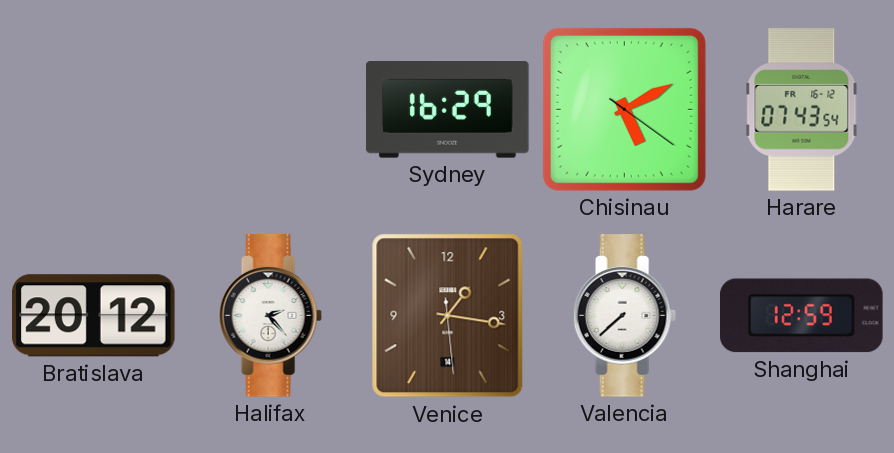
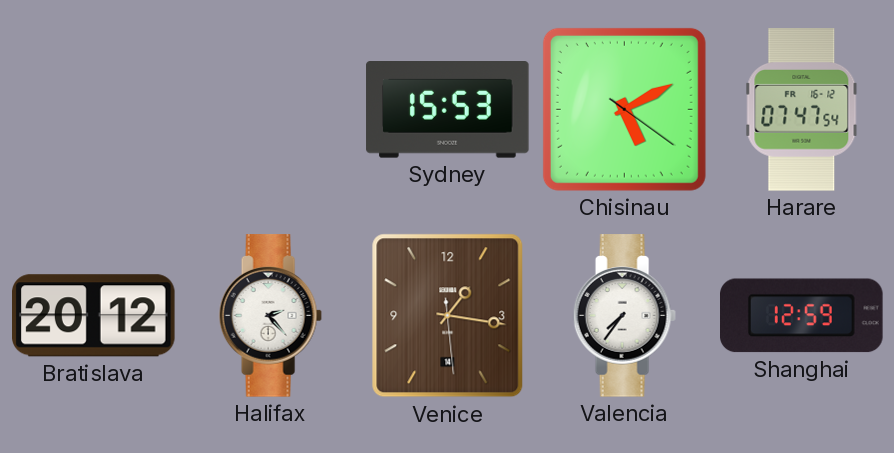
Sydney: 16:29 -> 15:53
Harare: 07:43 -> 07:47
Valencia: 7:38 -> 7:36
